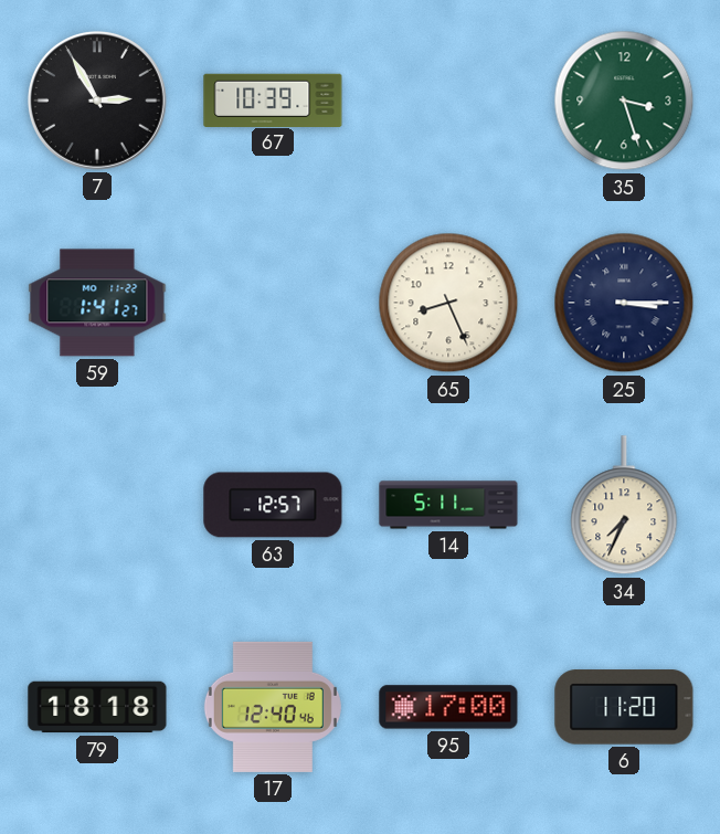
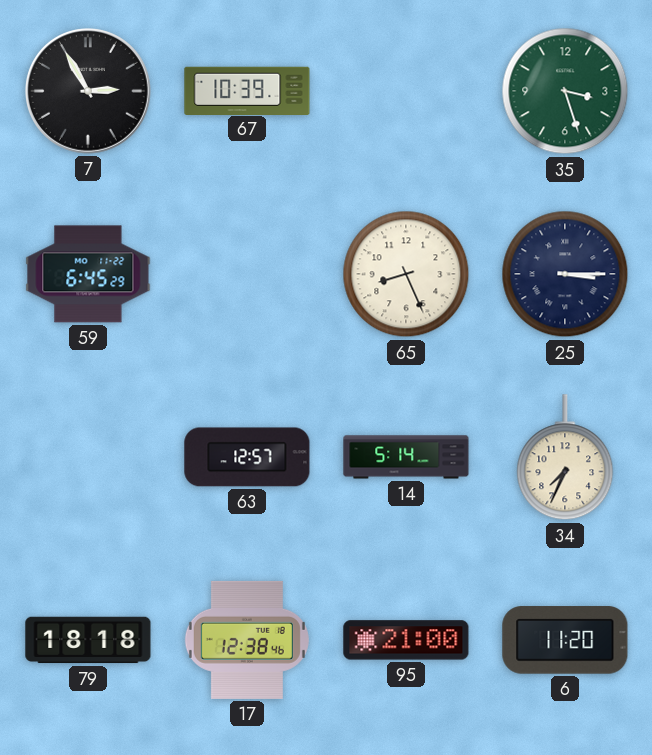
59: 1:41 -> 6:45
14: 5:11 -> 5:14
17: 12:40 -> 12:38
95: 17:00 -> 21:00
